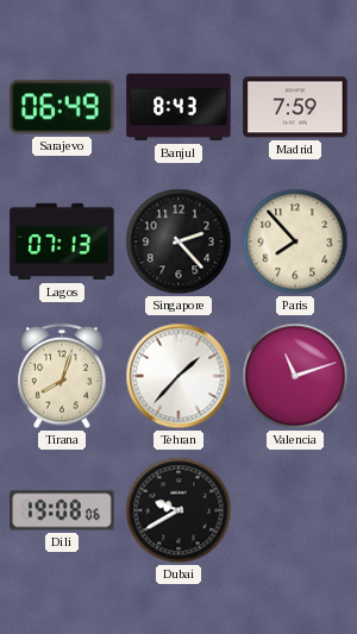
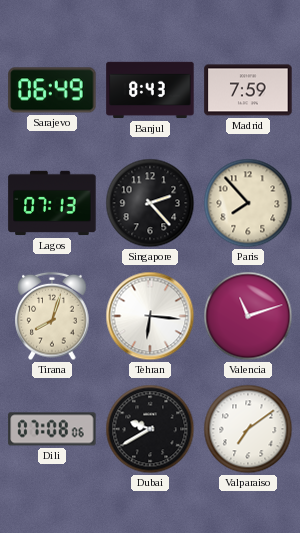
Tehran: 1:37 -> 6:16
Dili: 19:08 -> 07:08
Valparaiso: none -> 7:09
